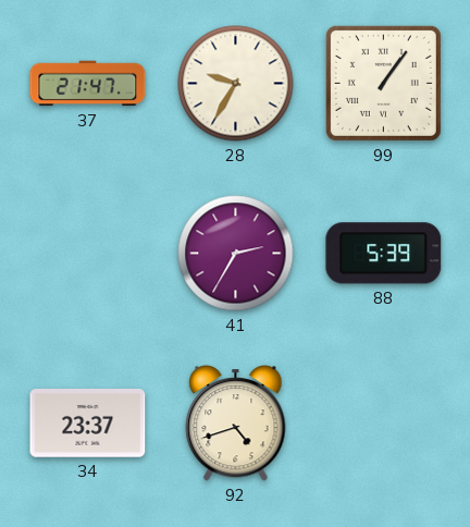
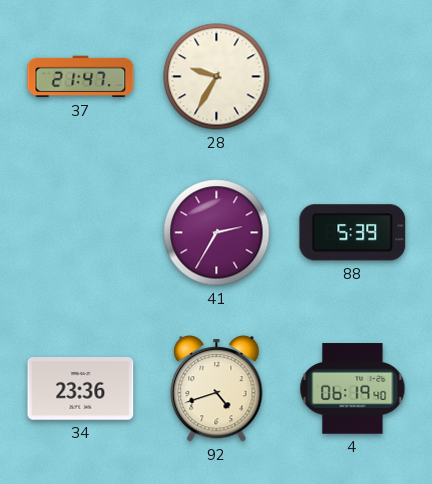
99: 1:06 -> none
34: 23:37 -> 23:36
4: none -> 06:19
